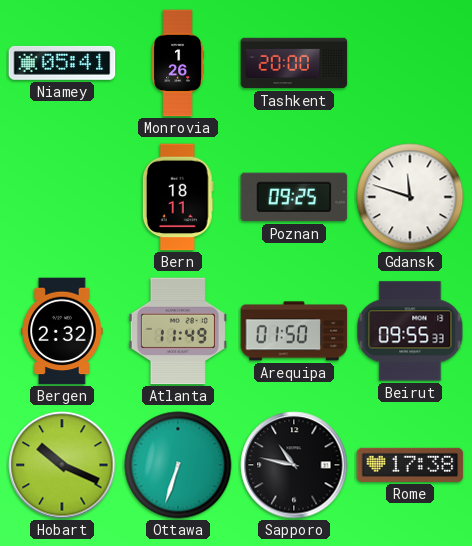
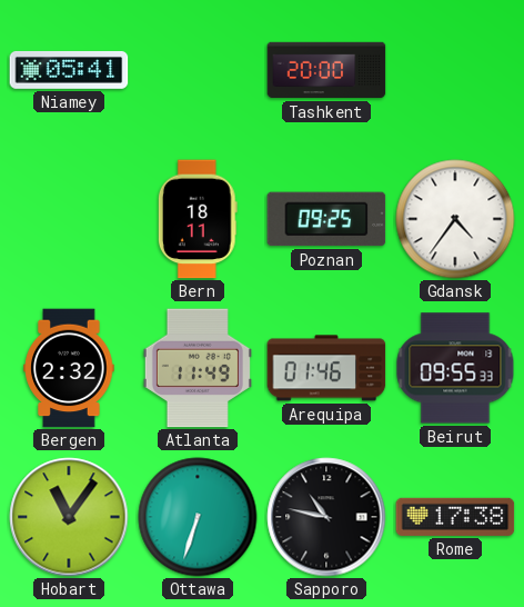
Monrovia: 1:26 -> none
Gdansk: 11:48 -> 4:36
Arequipa: 01:50 -> 01:46
Hobart: 10:19 -> 11:06
